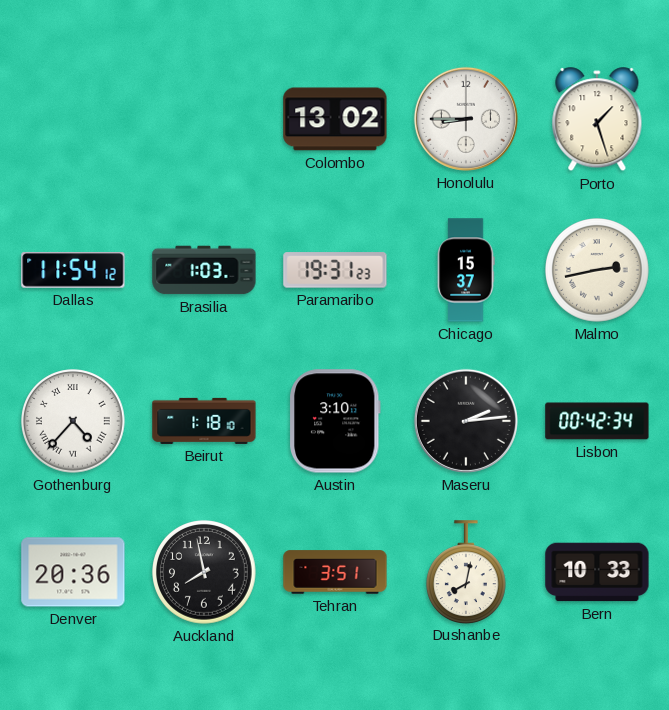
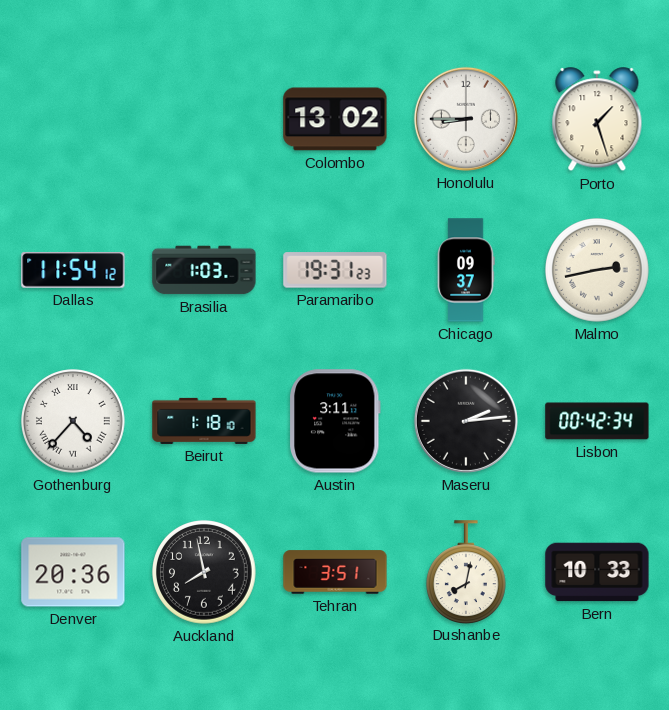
Chicago: 15:37 -> 09:37
Austin: 3:10 -> 3:11
